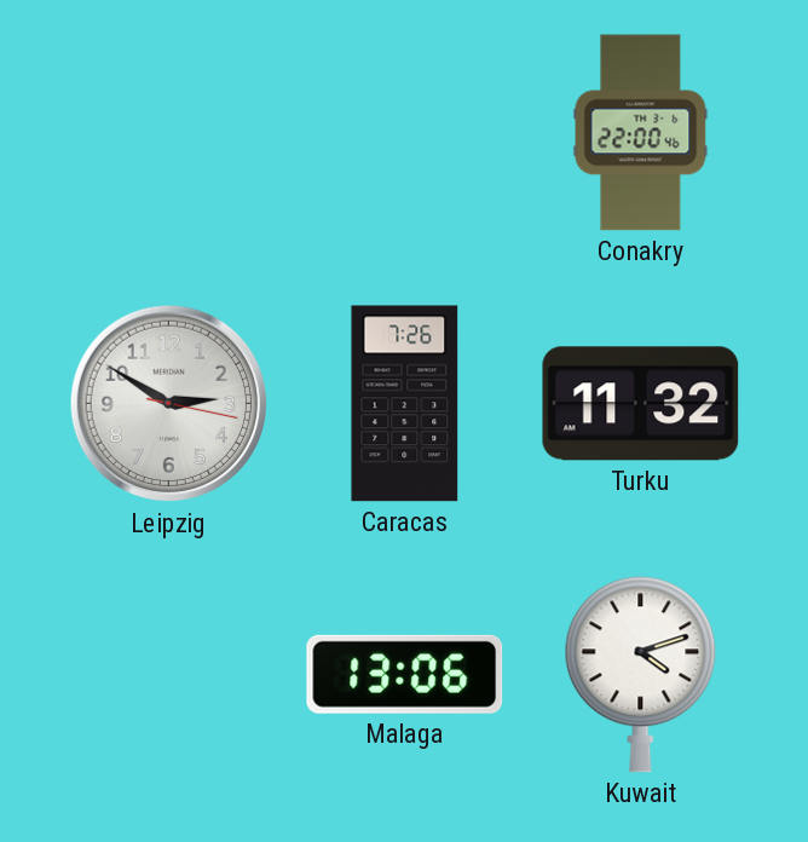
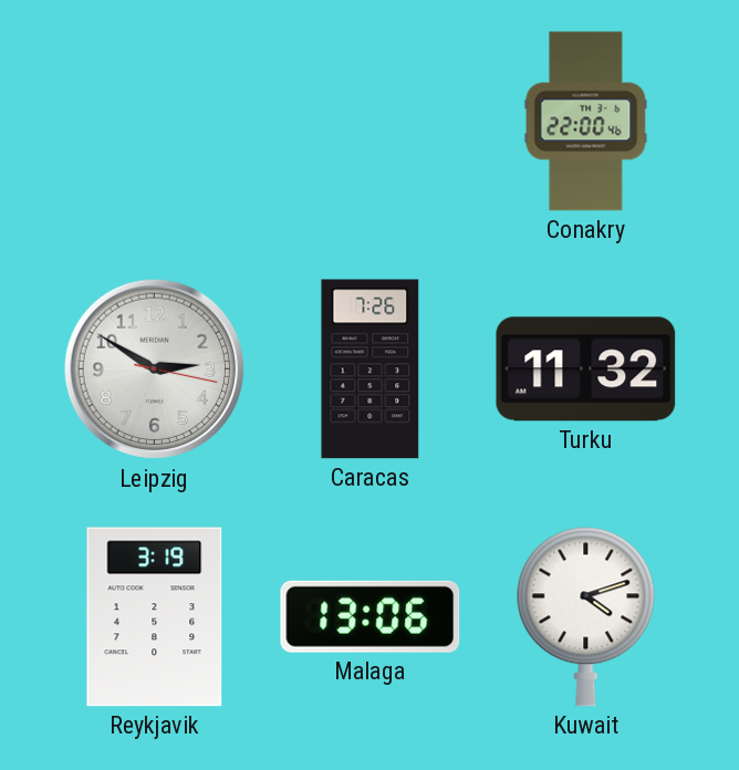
Reykjavik: none -> 3:19
